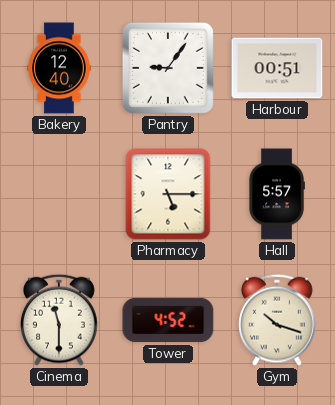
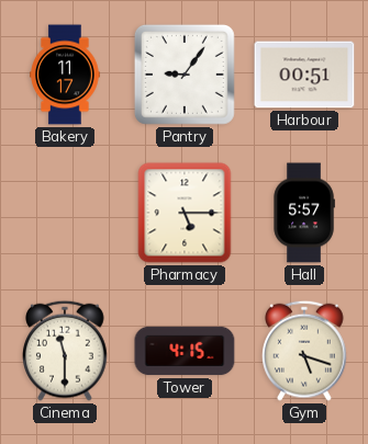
Bakery: 12:40 -> 11:17
Tower: 4:52 -> 4:15
Gym: 10:18 -> 5:18
